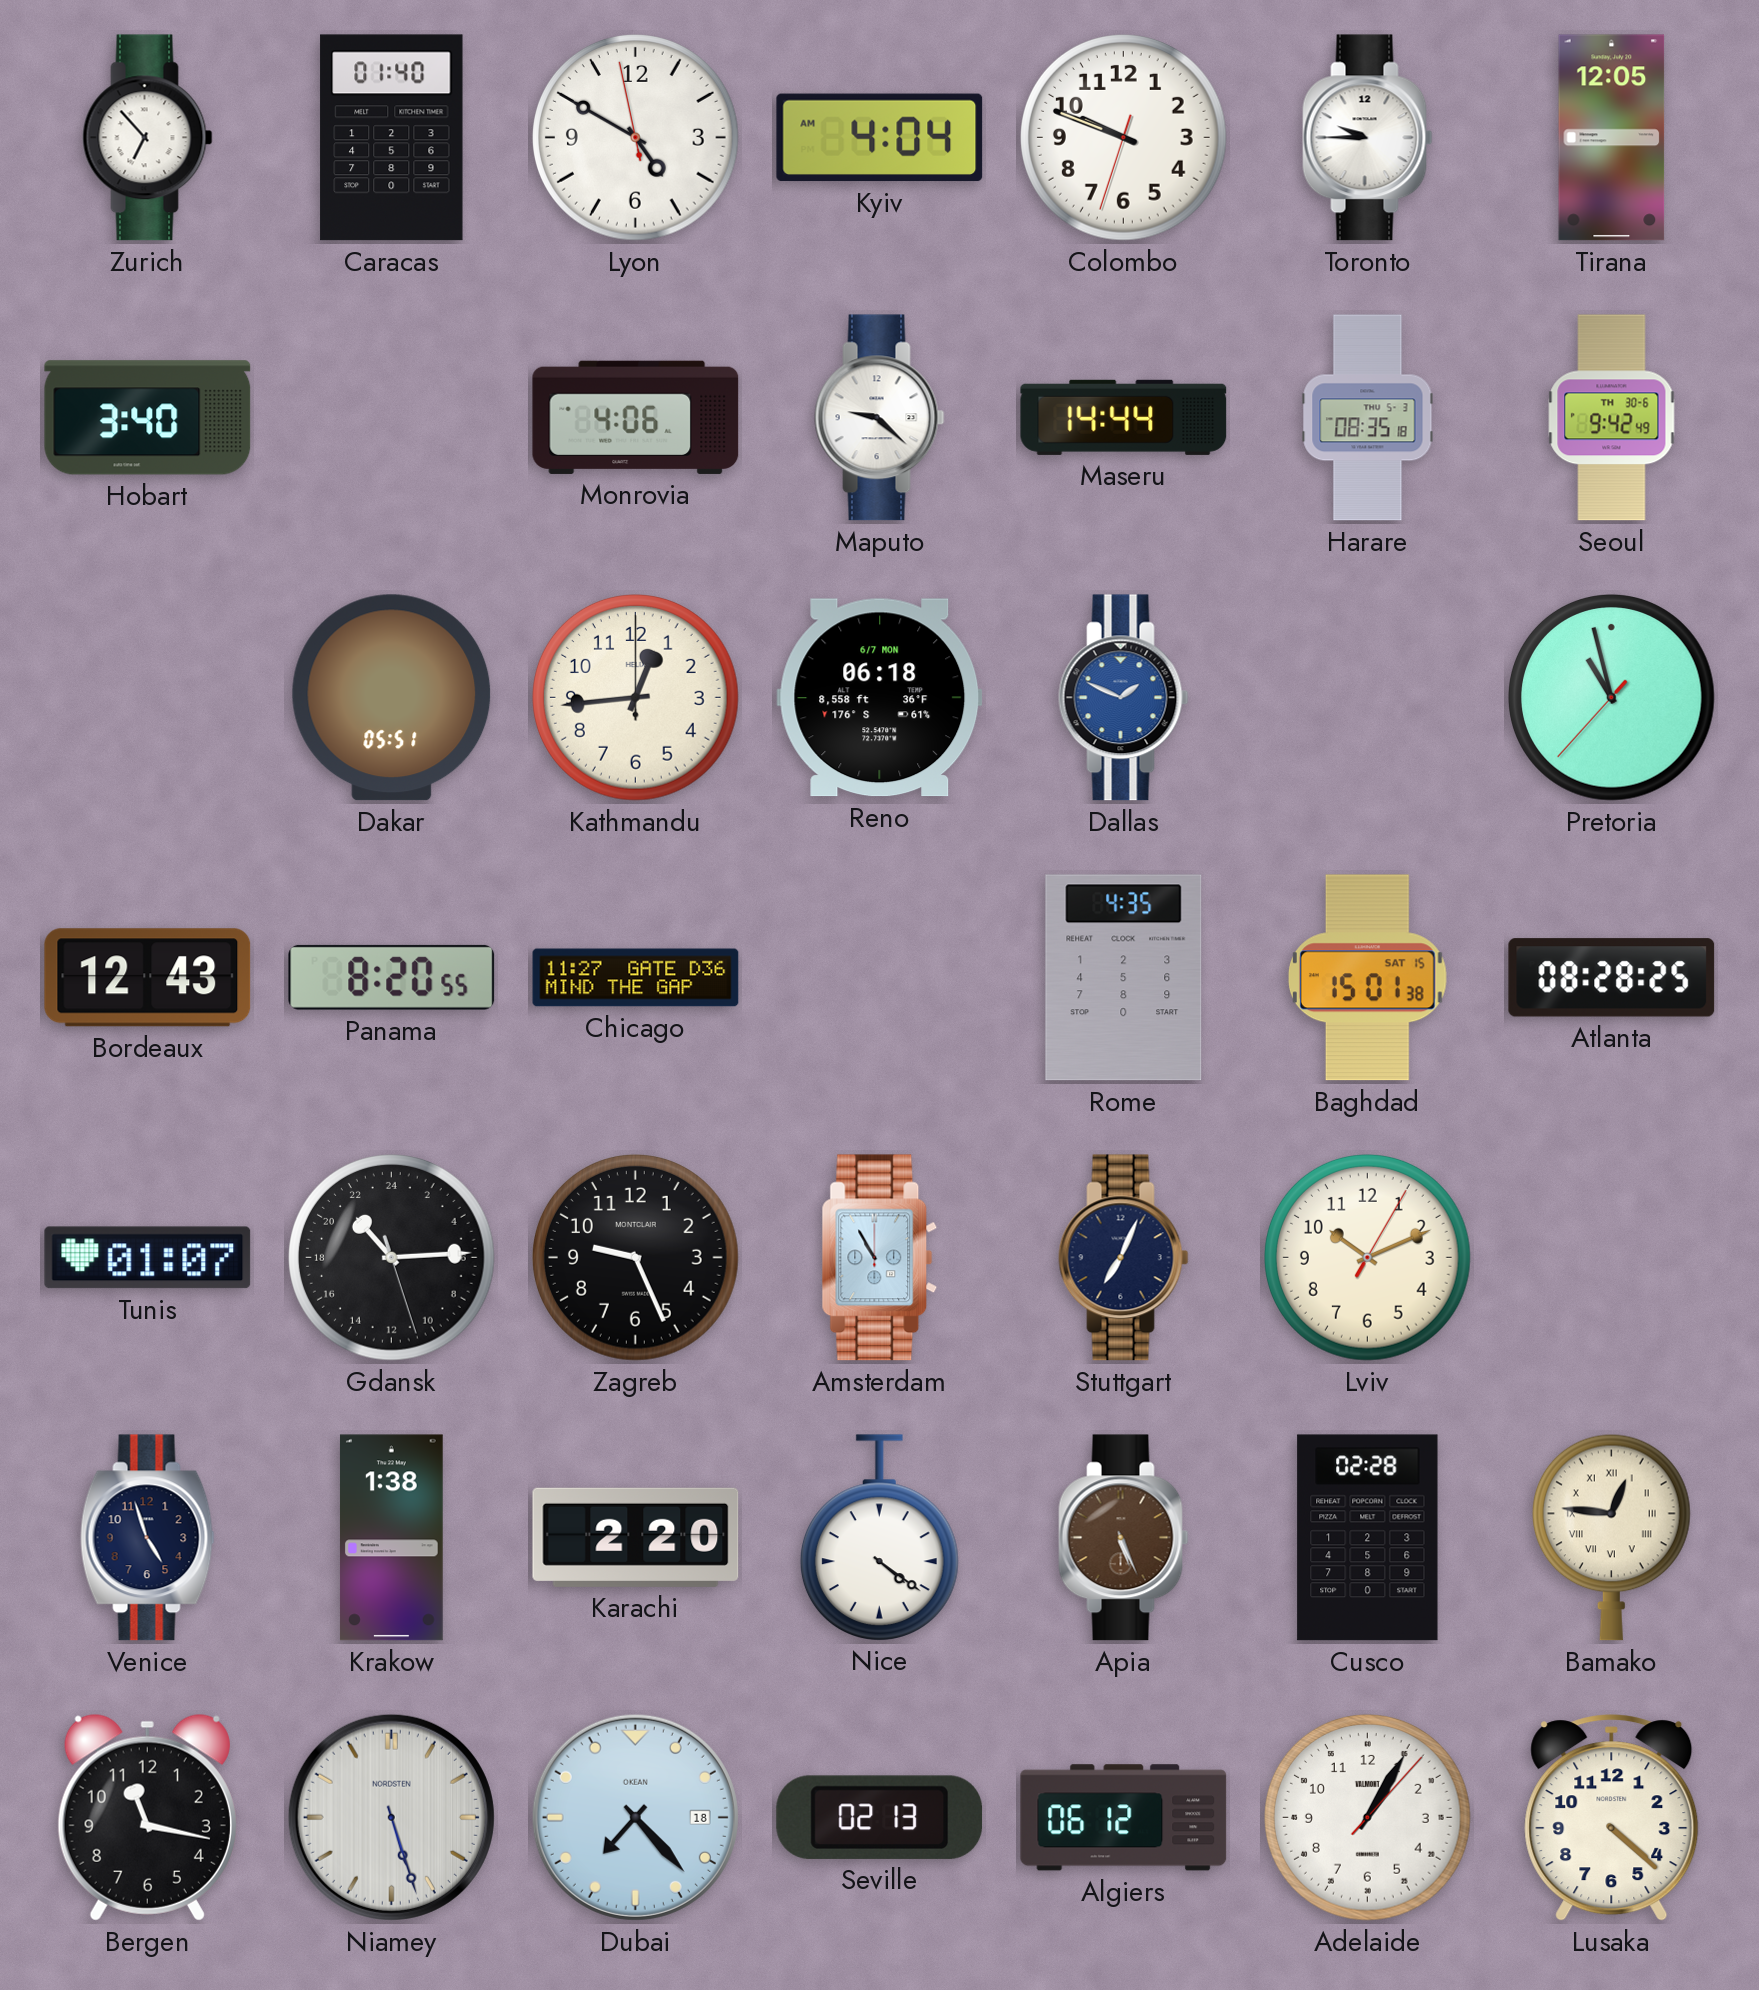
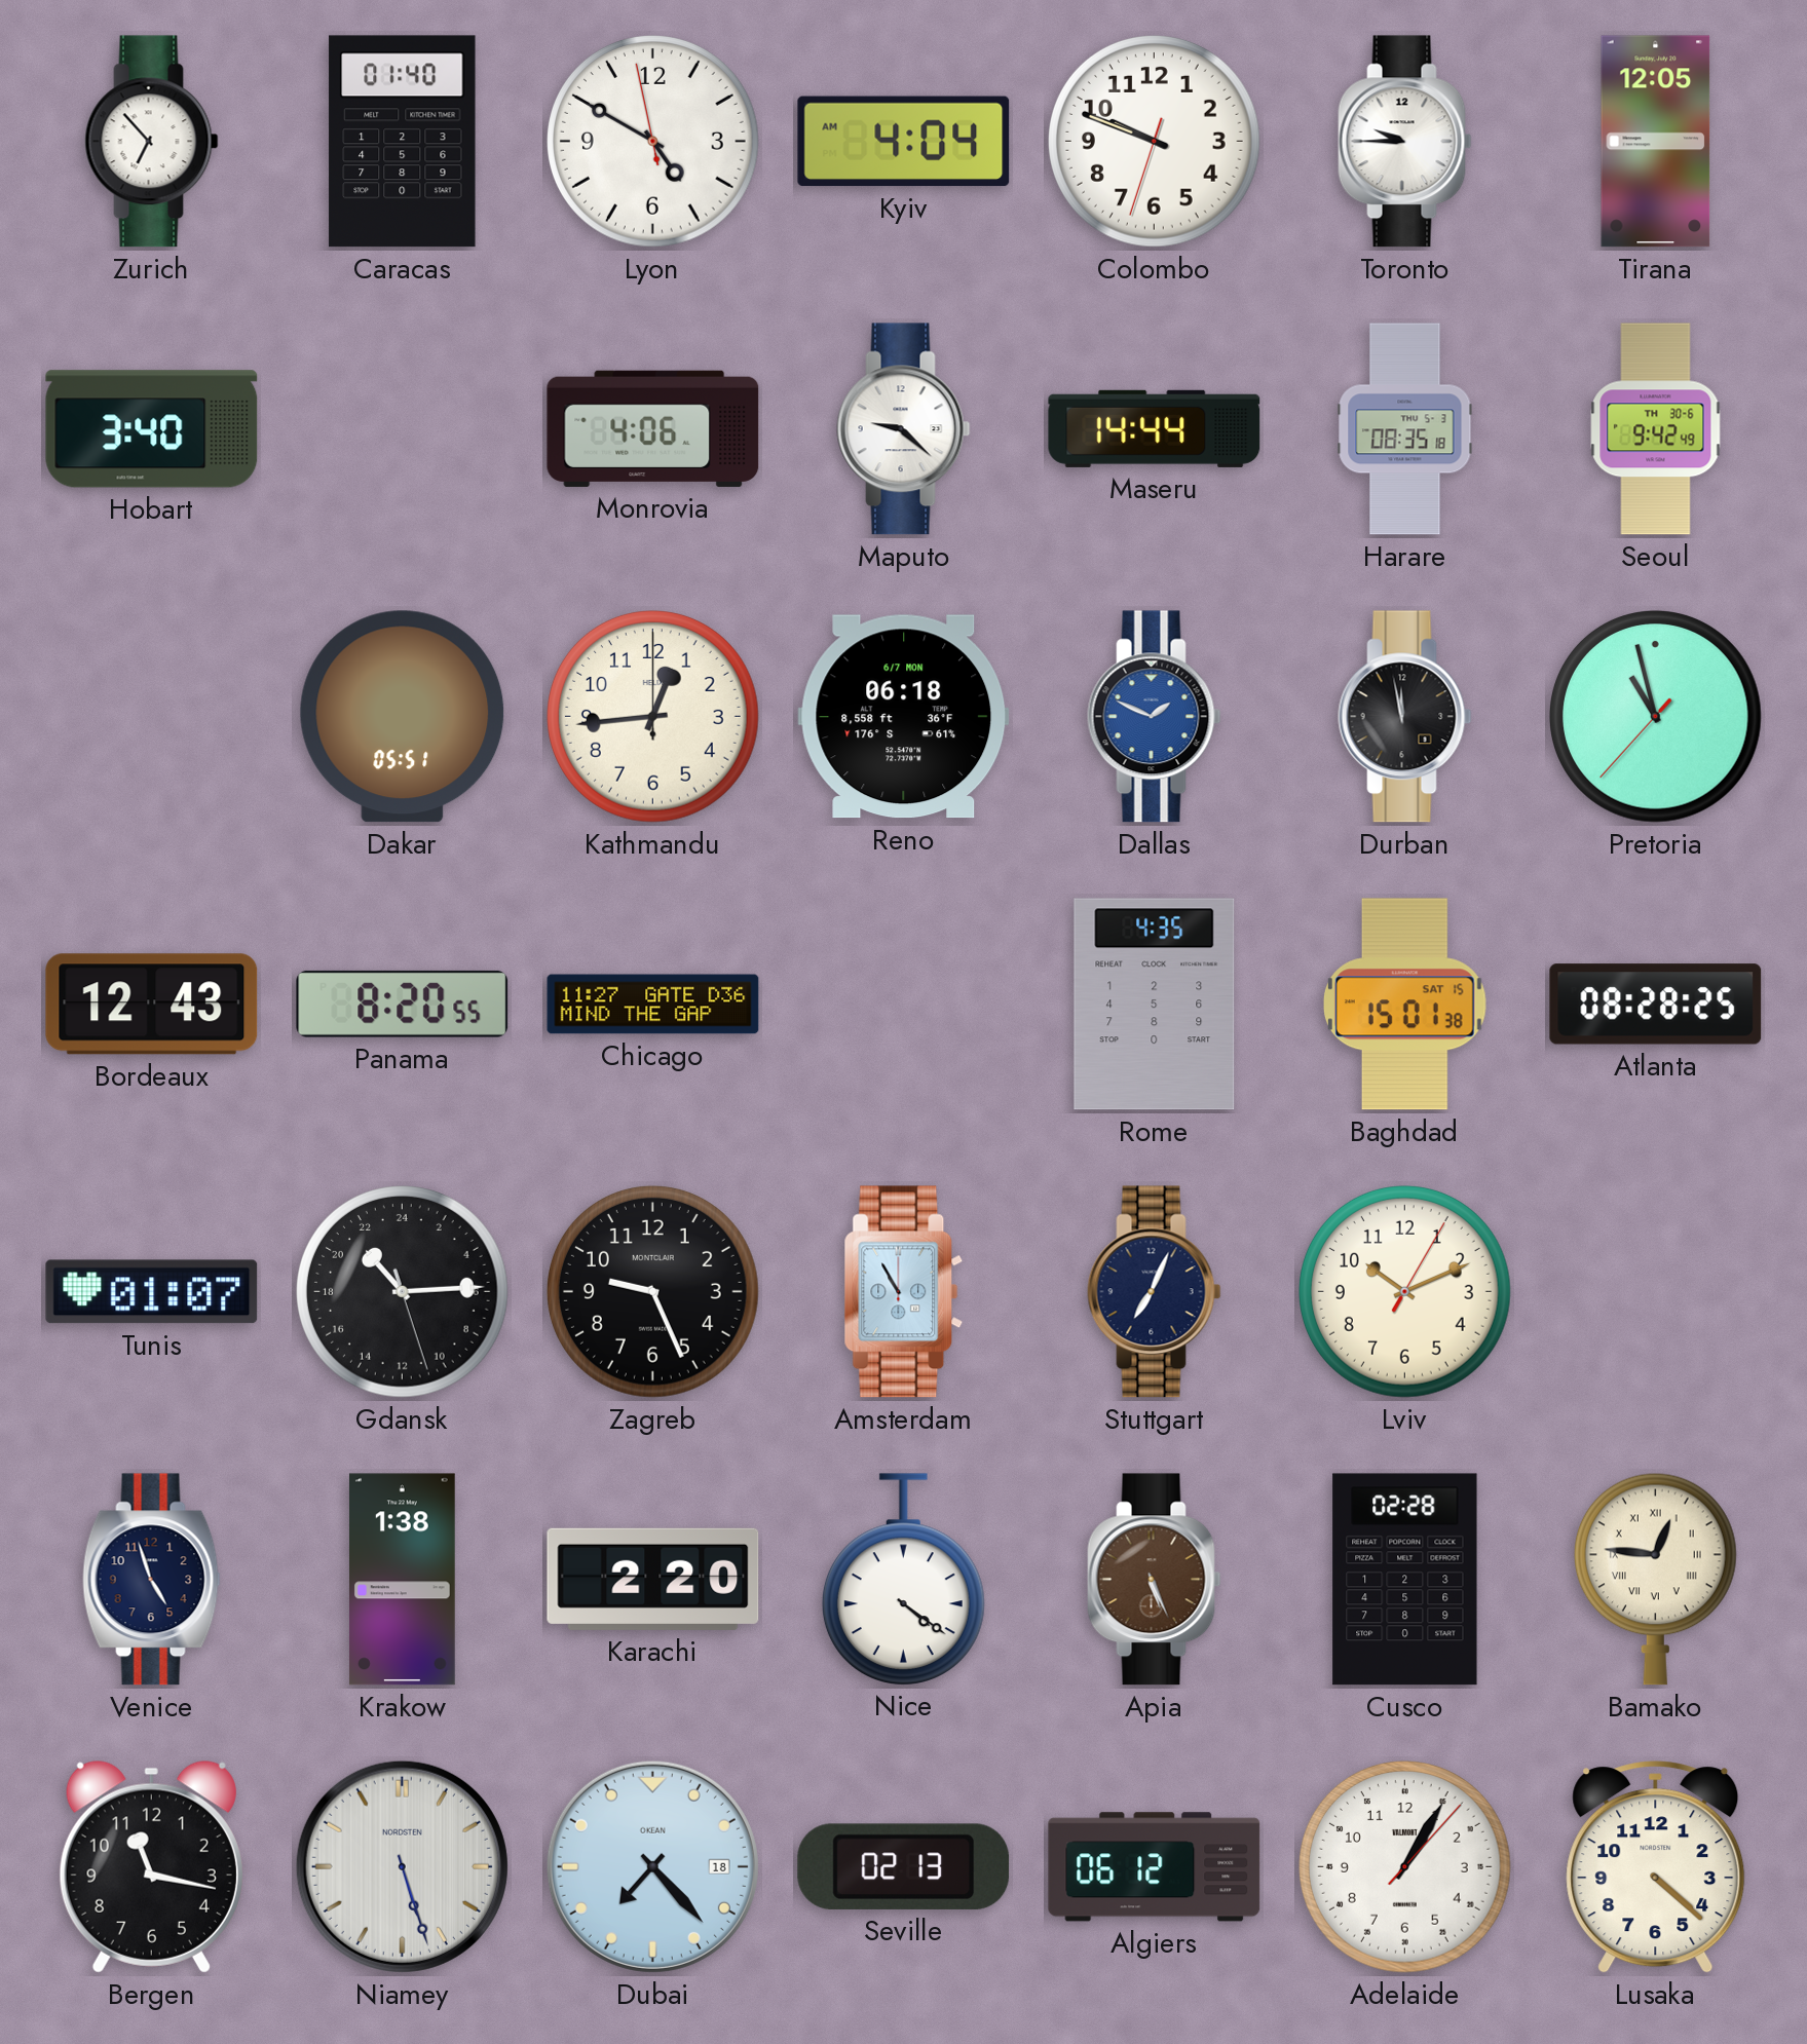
Durban: none -> 11:58
